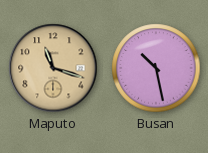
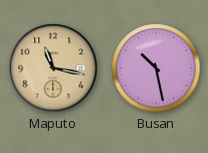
Maputo: 11:18 -> 11:17
